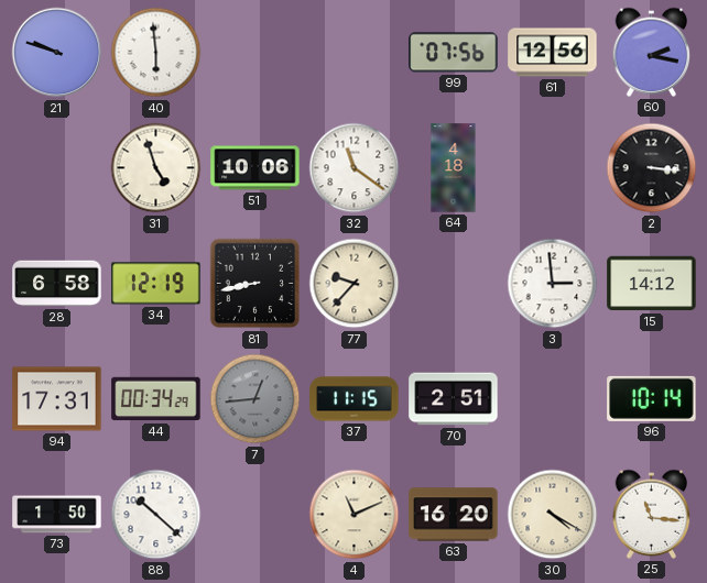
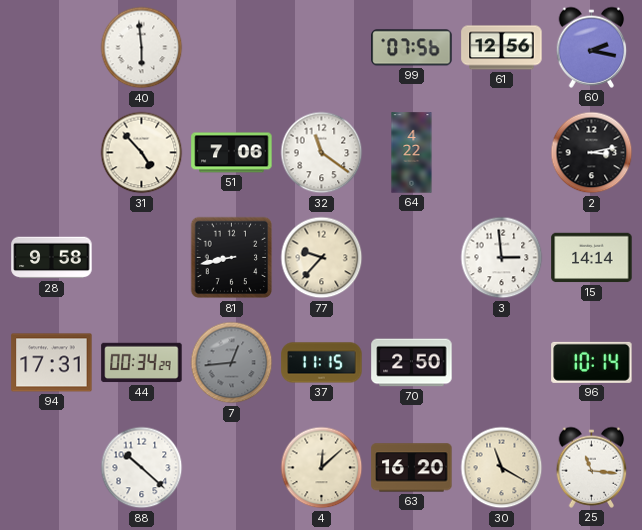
21: 9:48 -> none
31: 4:57 -> 4:53
51: 10:06 -> 7:06
64: 4:18 -> 4:22
2: 3:16 -> 3:13
28: 6:58 -> 9:58
34: 12:19 -> none
15: 14:12 -> 14:14
70: 2:51 -> 2:50
73: 1:50 -> none
4: 11:11 -> 12:08
30: 4:20 -> 11:20
